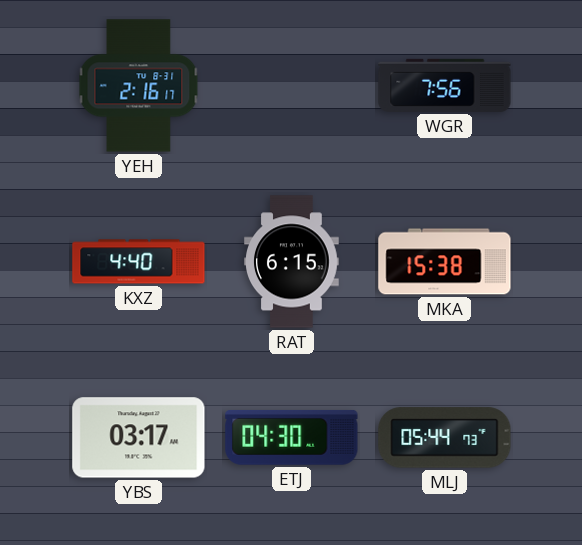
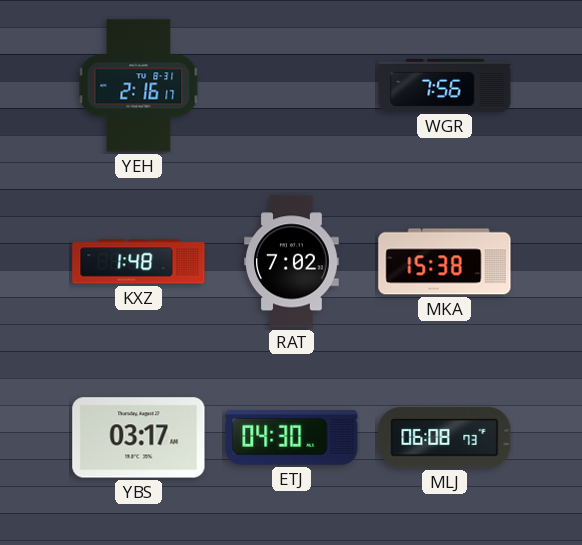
KXZ: 4:40 -> 1:48
RAT: 6:15 -> 7:02
MLJ: 05:44 -> 06:08
